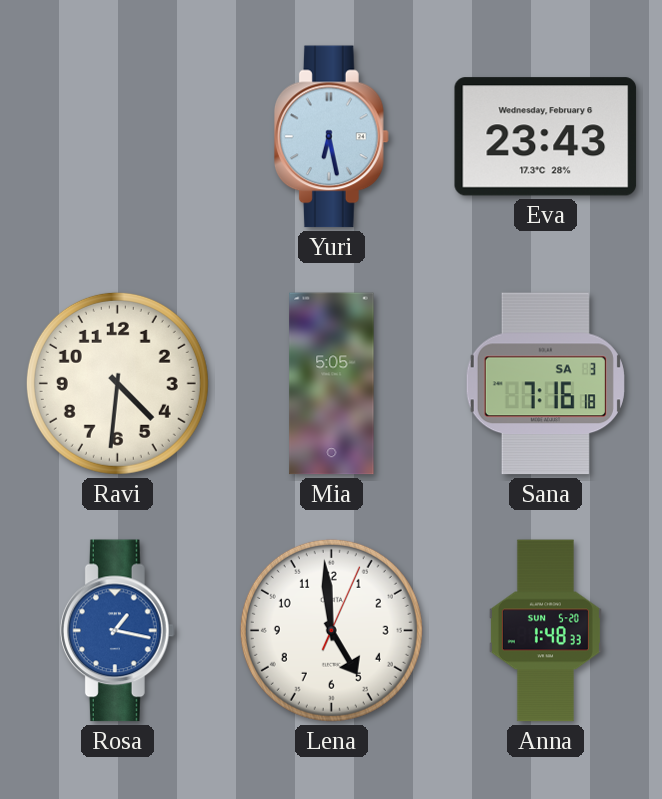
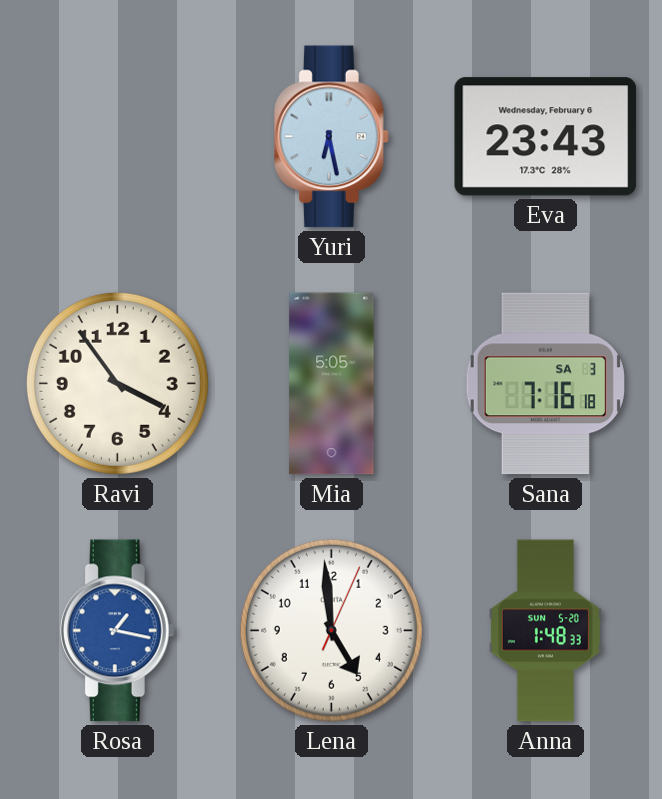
Ravi: 4:31 -> 3:54
